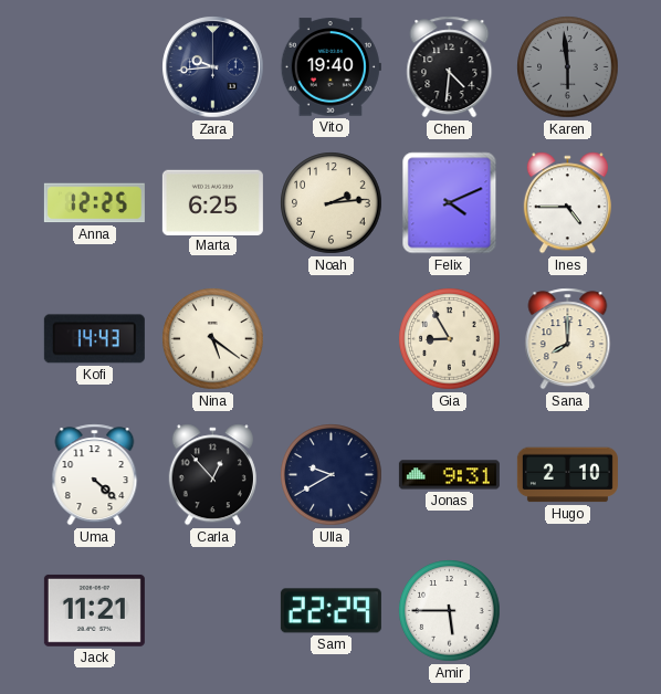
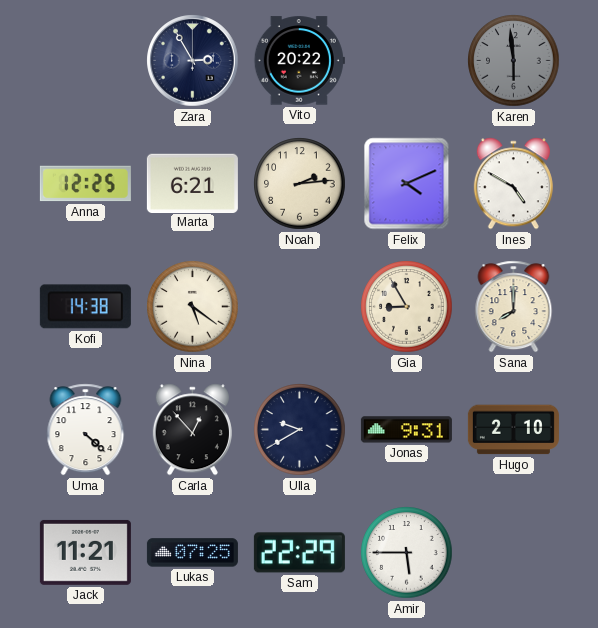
Zara: 9:44 -> 2:55
Vito: 19:40 -> 20:22
Chen: 4:31 -> none
Marta: 6:25 -> 6:21
Ines: 4:45 -> 4:50
Kofi: 14:43 -> 14:38
Lukas: none -> 07:25
